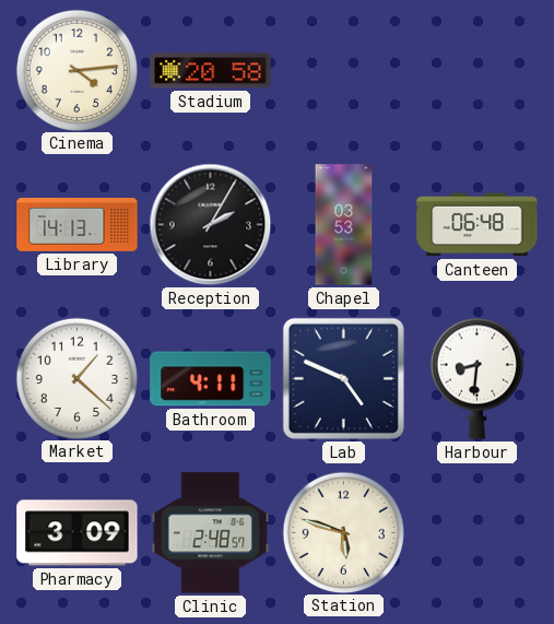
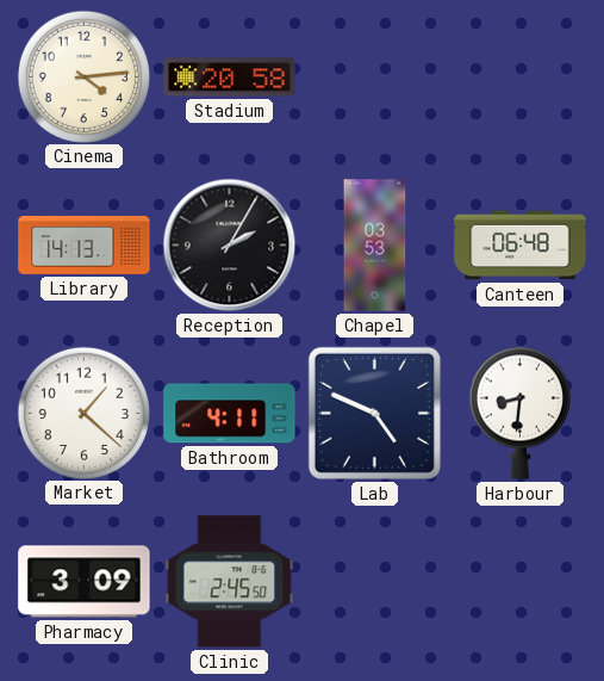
Clinic: 2:48 -> 2:45
Station: 5:48 -> none
